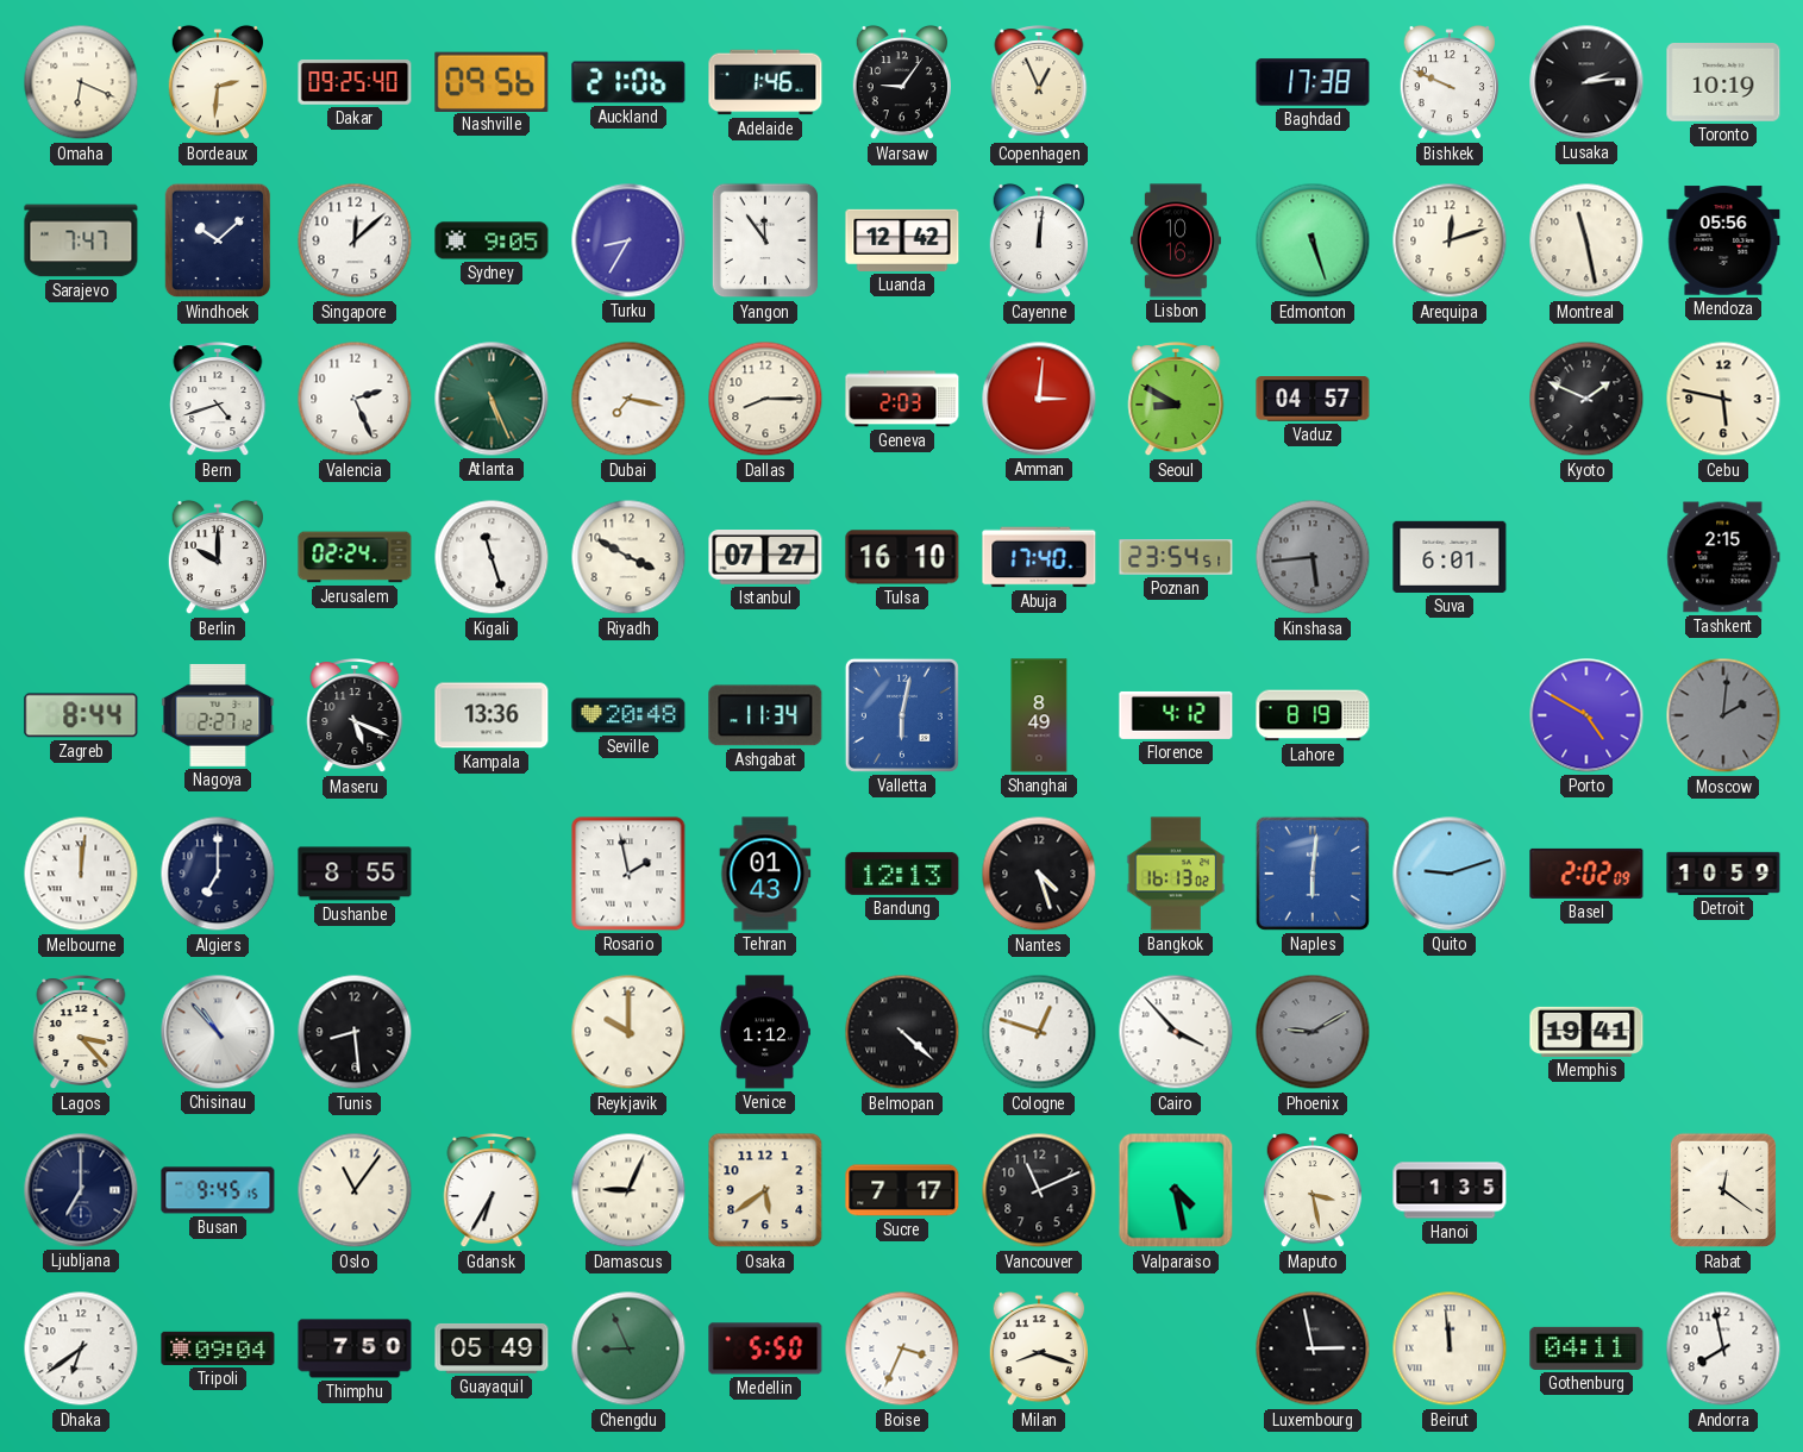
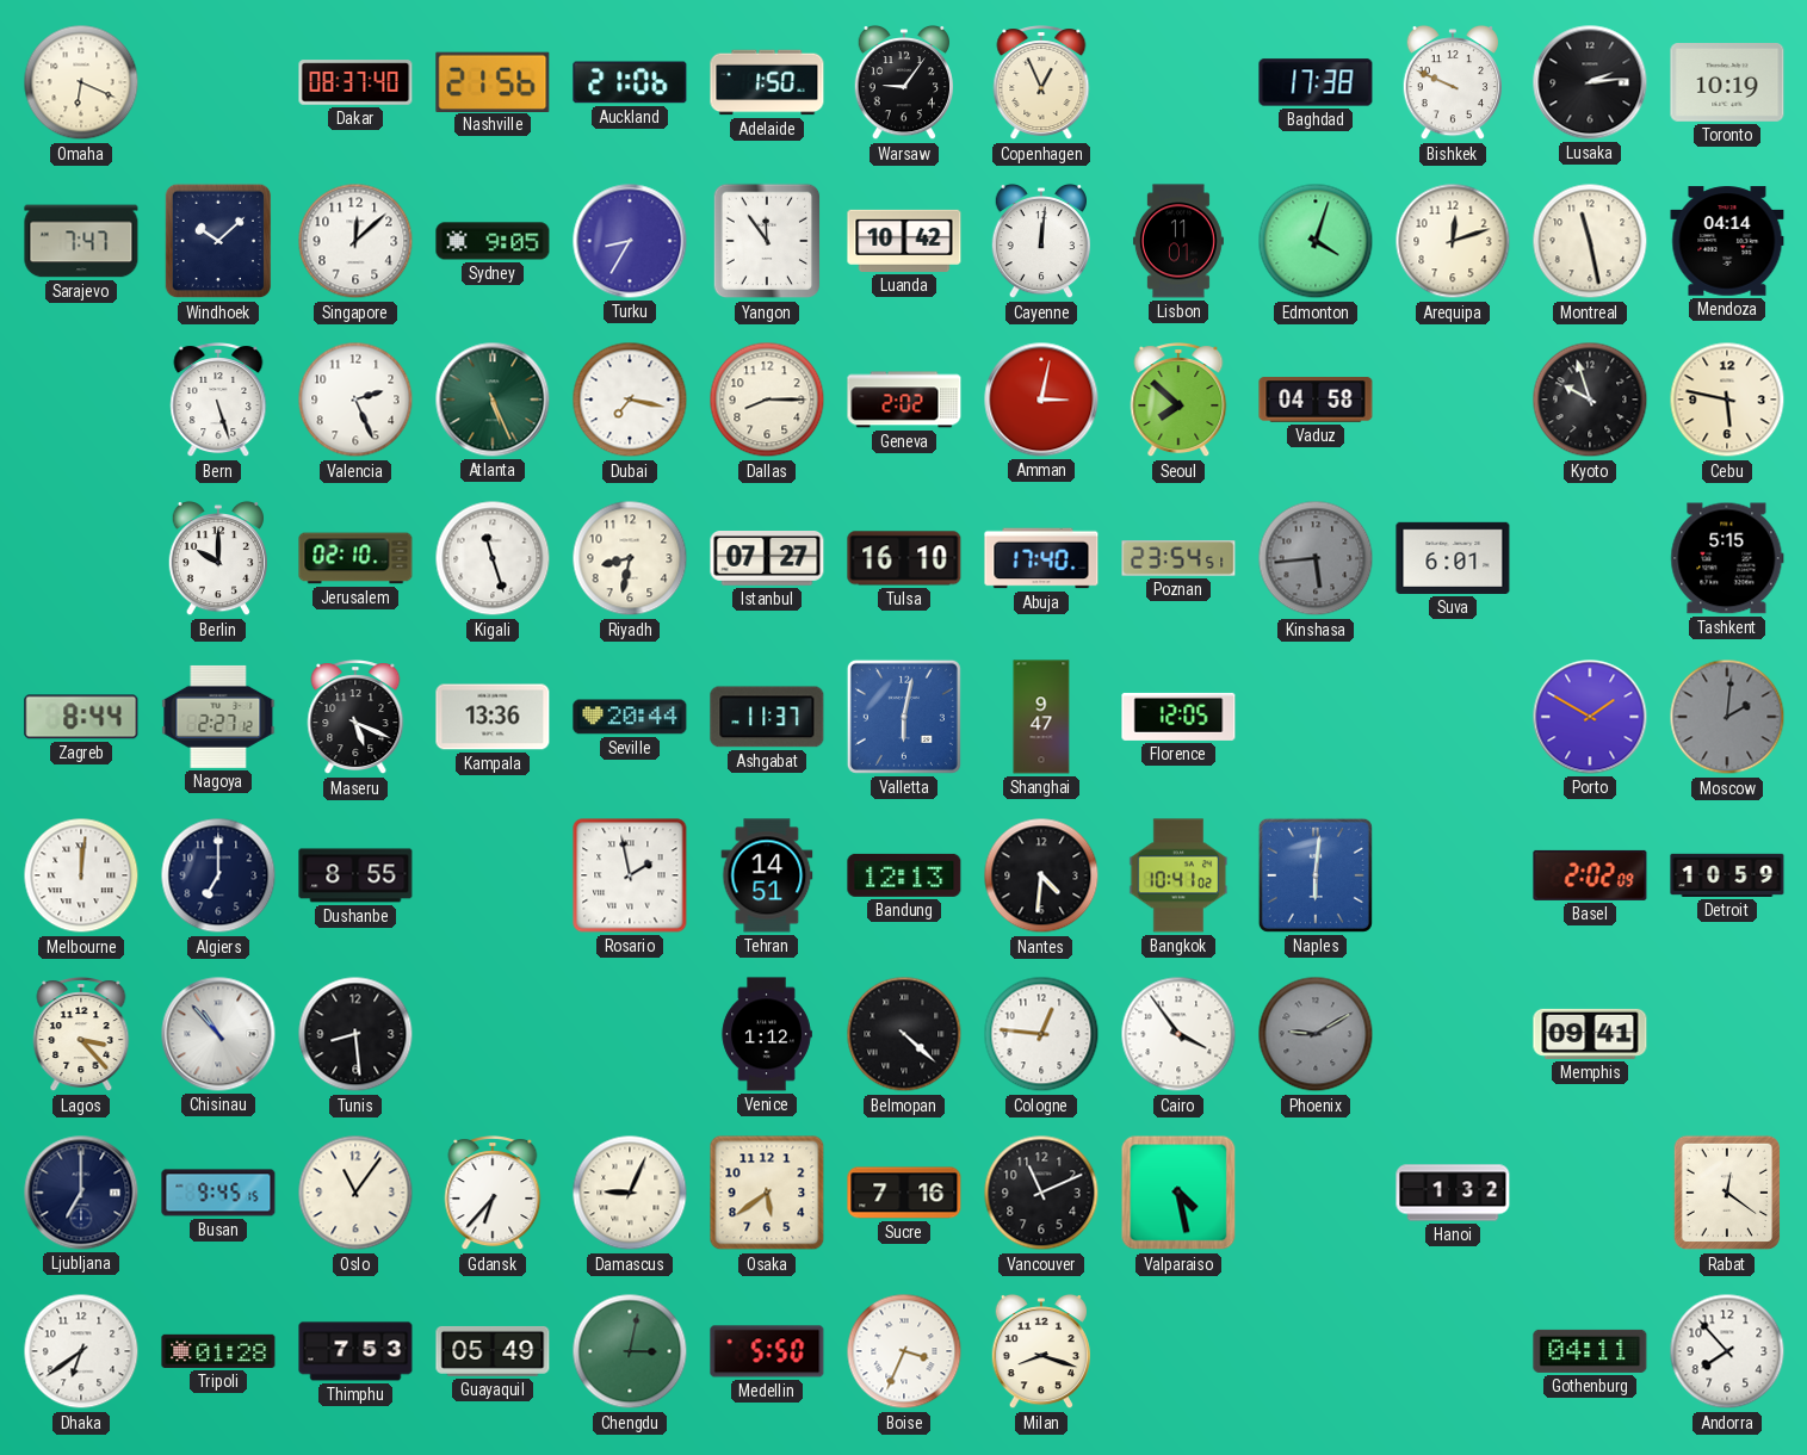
Bordeaux: 2:31 -> none
Dakar: 09:25 -> 08:37
Nashville: 09:56 -> 21:56
Adelaide: 1:46 -> 1:50
Luanda: 12:42 -> 10:42
Lisbon: 10:16 -> 11:01
Edmonton: 5:27 -> 4:03
Mendoza: 05:56 -> 04:14
Bern: 4:42 -> 5:27
Geneva: 2:03 -> 2:02
Amman: 3:01 -> 3:02
Seoul: 8:50 -> 7:52
Vaduz: 04:57 -> 04:58
Kyoto: 1:49 -> 9:57
Jerusalem: 02:24 -> 02:10
Riyadh: 3:50 -> 8:32
Tashkent: 2:15 -> 5:15
Seville: 20:48 -> 20:44
Ashgabat: 11:34 -> 11:37
Shanghai: 8:49 -> 9:47
Florence: 4:12 -> 12:05
Lahore: 8:19 -> none
Porto: 4:50 -> 1:50
Tehran: 01:43 -> 14:51
Nantes: 4:27 -> 4:31
Bangkok: 16:13 -> 10:41
Quito: 9:12 -> none
Reykjavik: 10:00 -> none
Cologne: 12:48 -> 12:46
Cairo: 3:53 -> 3:54
Memphis: 19:41 -> 09:41
Gdansk: 6:35 -> 6:37
Sucre: 7:17 -> 7:16
Maputo: 3:28 -> none
Hanoi: 1:35 -> 1:32
Tripoli: 09:04 -> 01:28
Thimphu: 7:50 -> 7:53
Chengdu: 8:56 -> 3:02
Luxembourg: 2:58 -> none
Beirut: 11:59 -> none
Andorra: 7:58 -> 7:53
